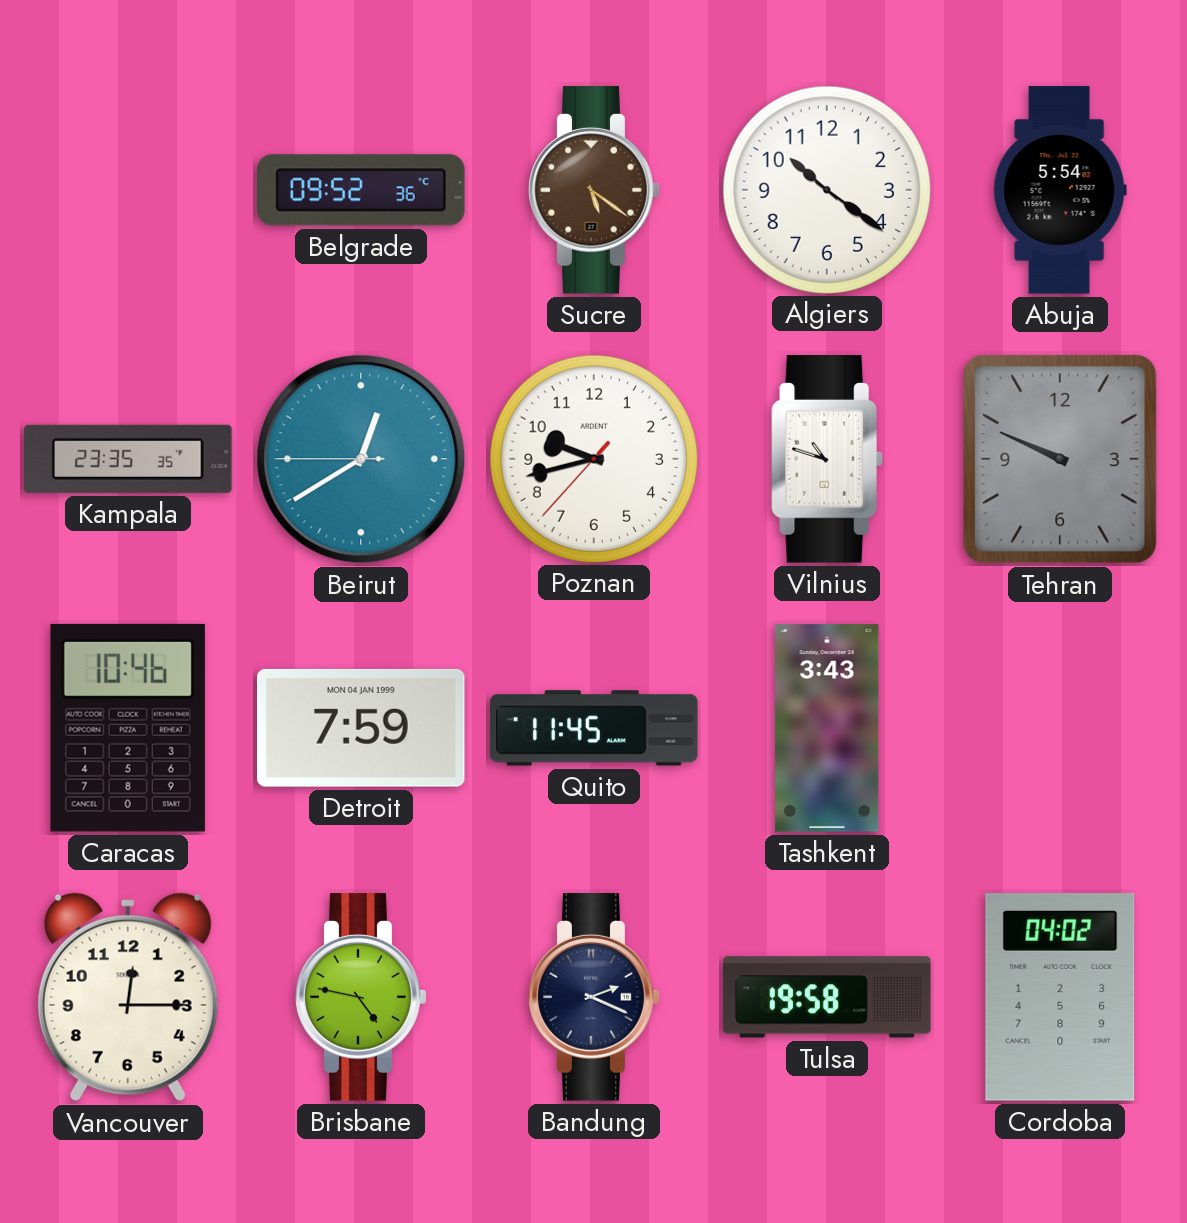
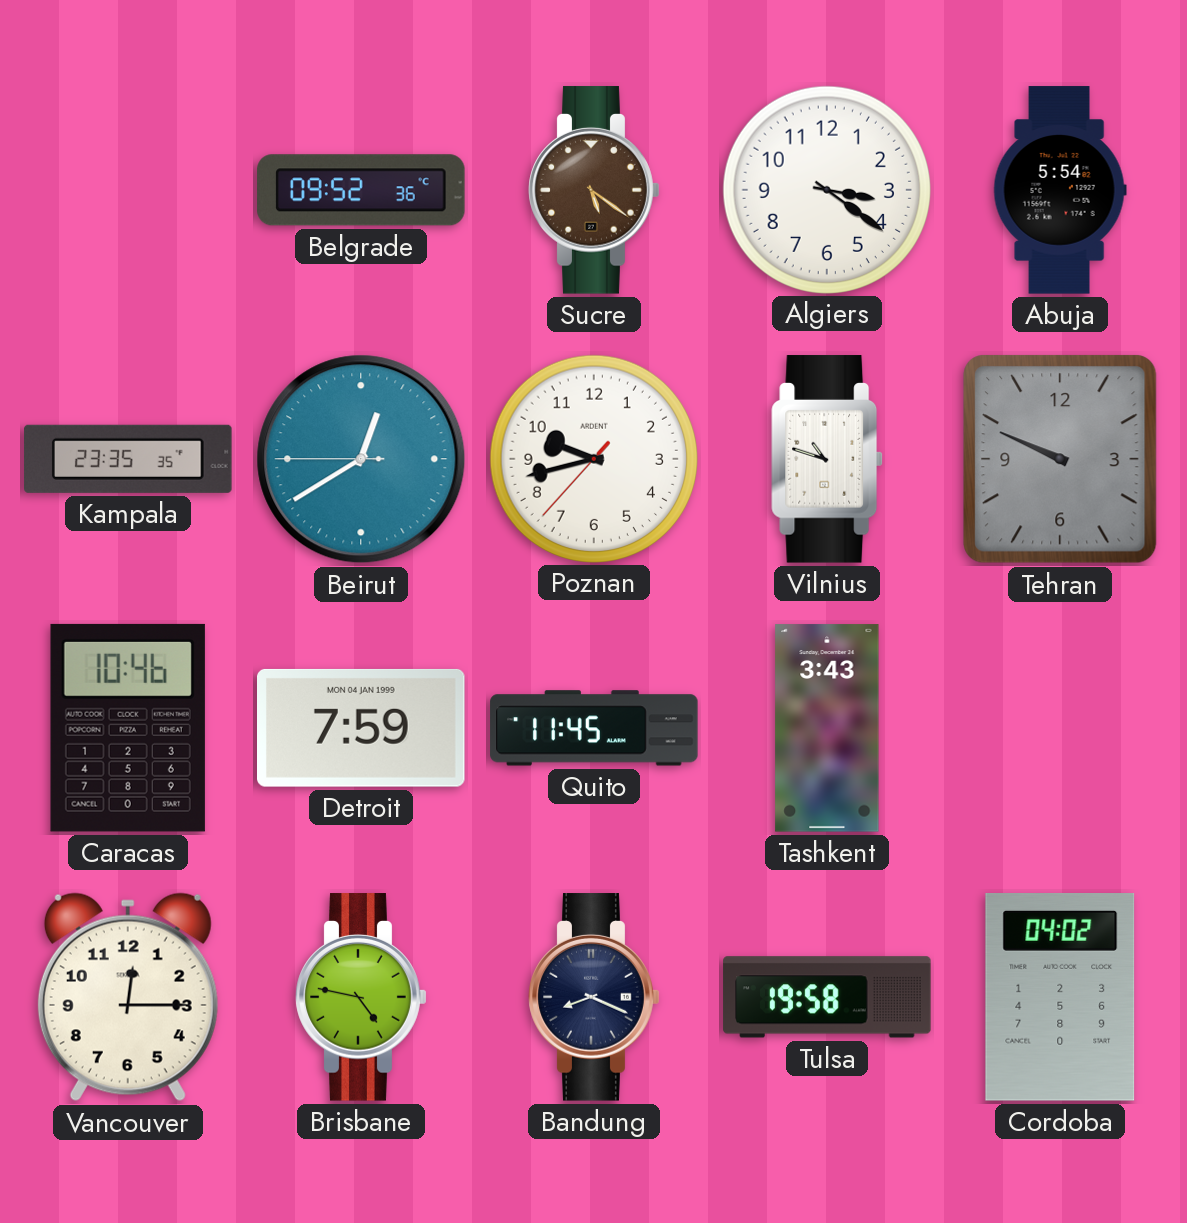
Algiers: 10:21 -> 3:21
Bandung: 2:19 -> 8:19
